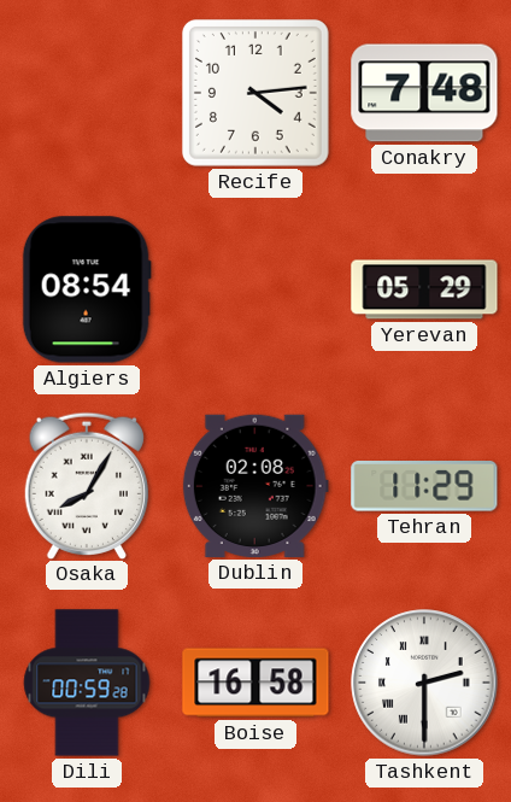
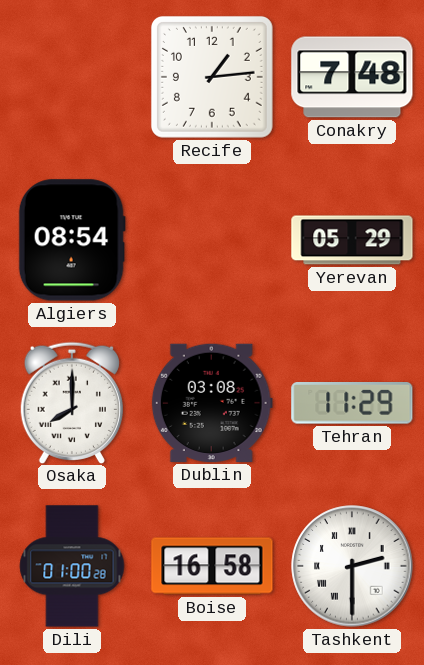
Recife: 4:14 -> 1:14
Osaka: 8:05 -> 8:00
Dublin: 02:08 -> 03:08
Dili: 00:59 -> 01:00
